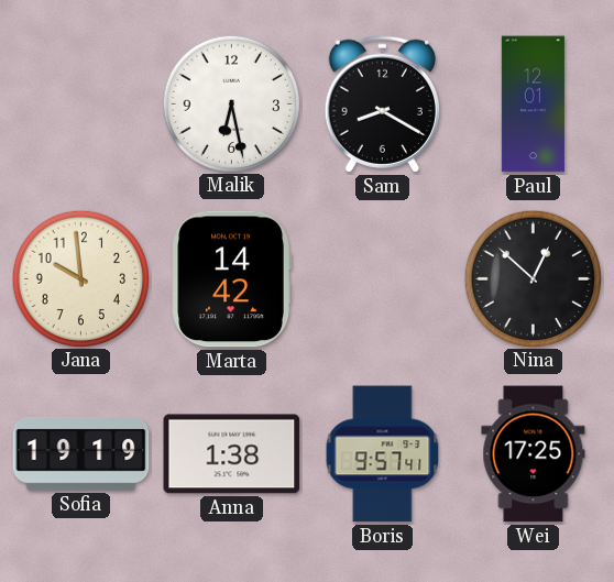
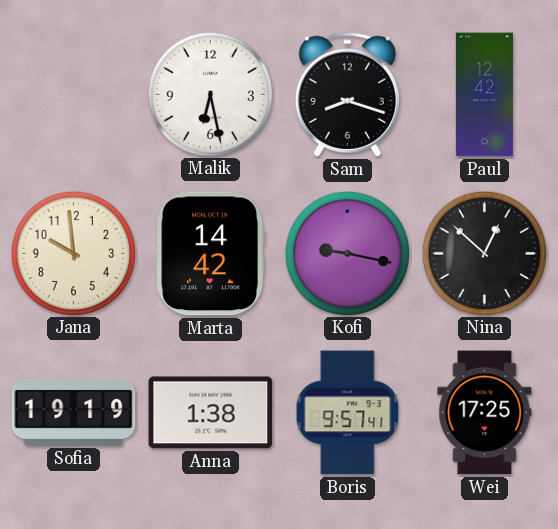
Sam: 8:20 -> 8:18
Paul: 12:01 -> 12:42
Kofi: none -> 9:17
